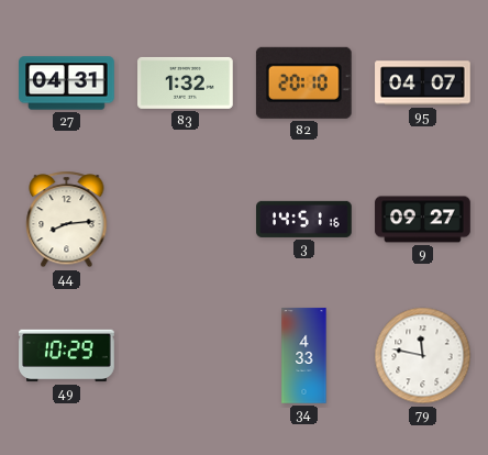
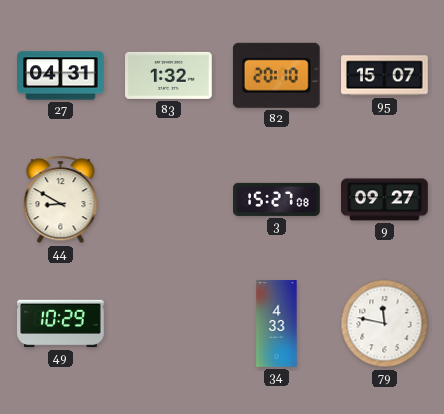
95: 04:07 -> 15:07
44: 8:14 -> 8:50
3: 14:51 -> 15:27
